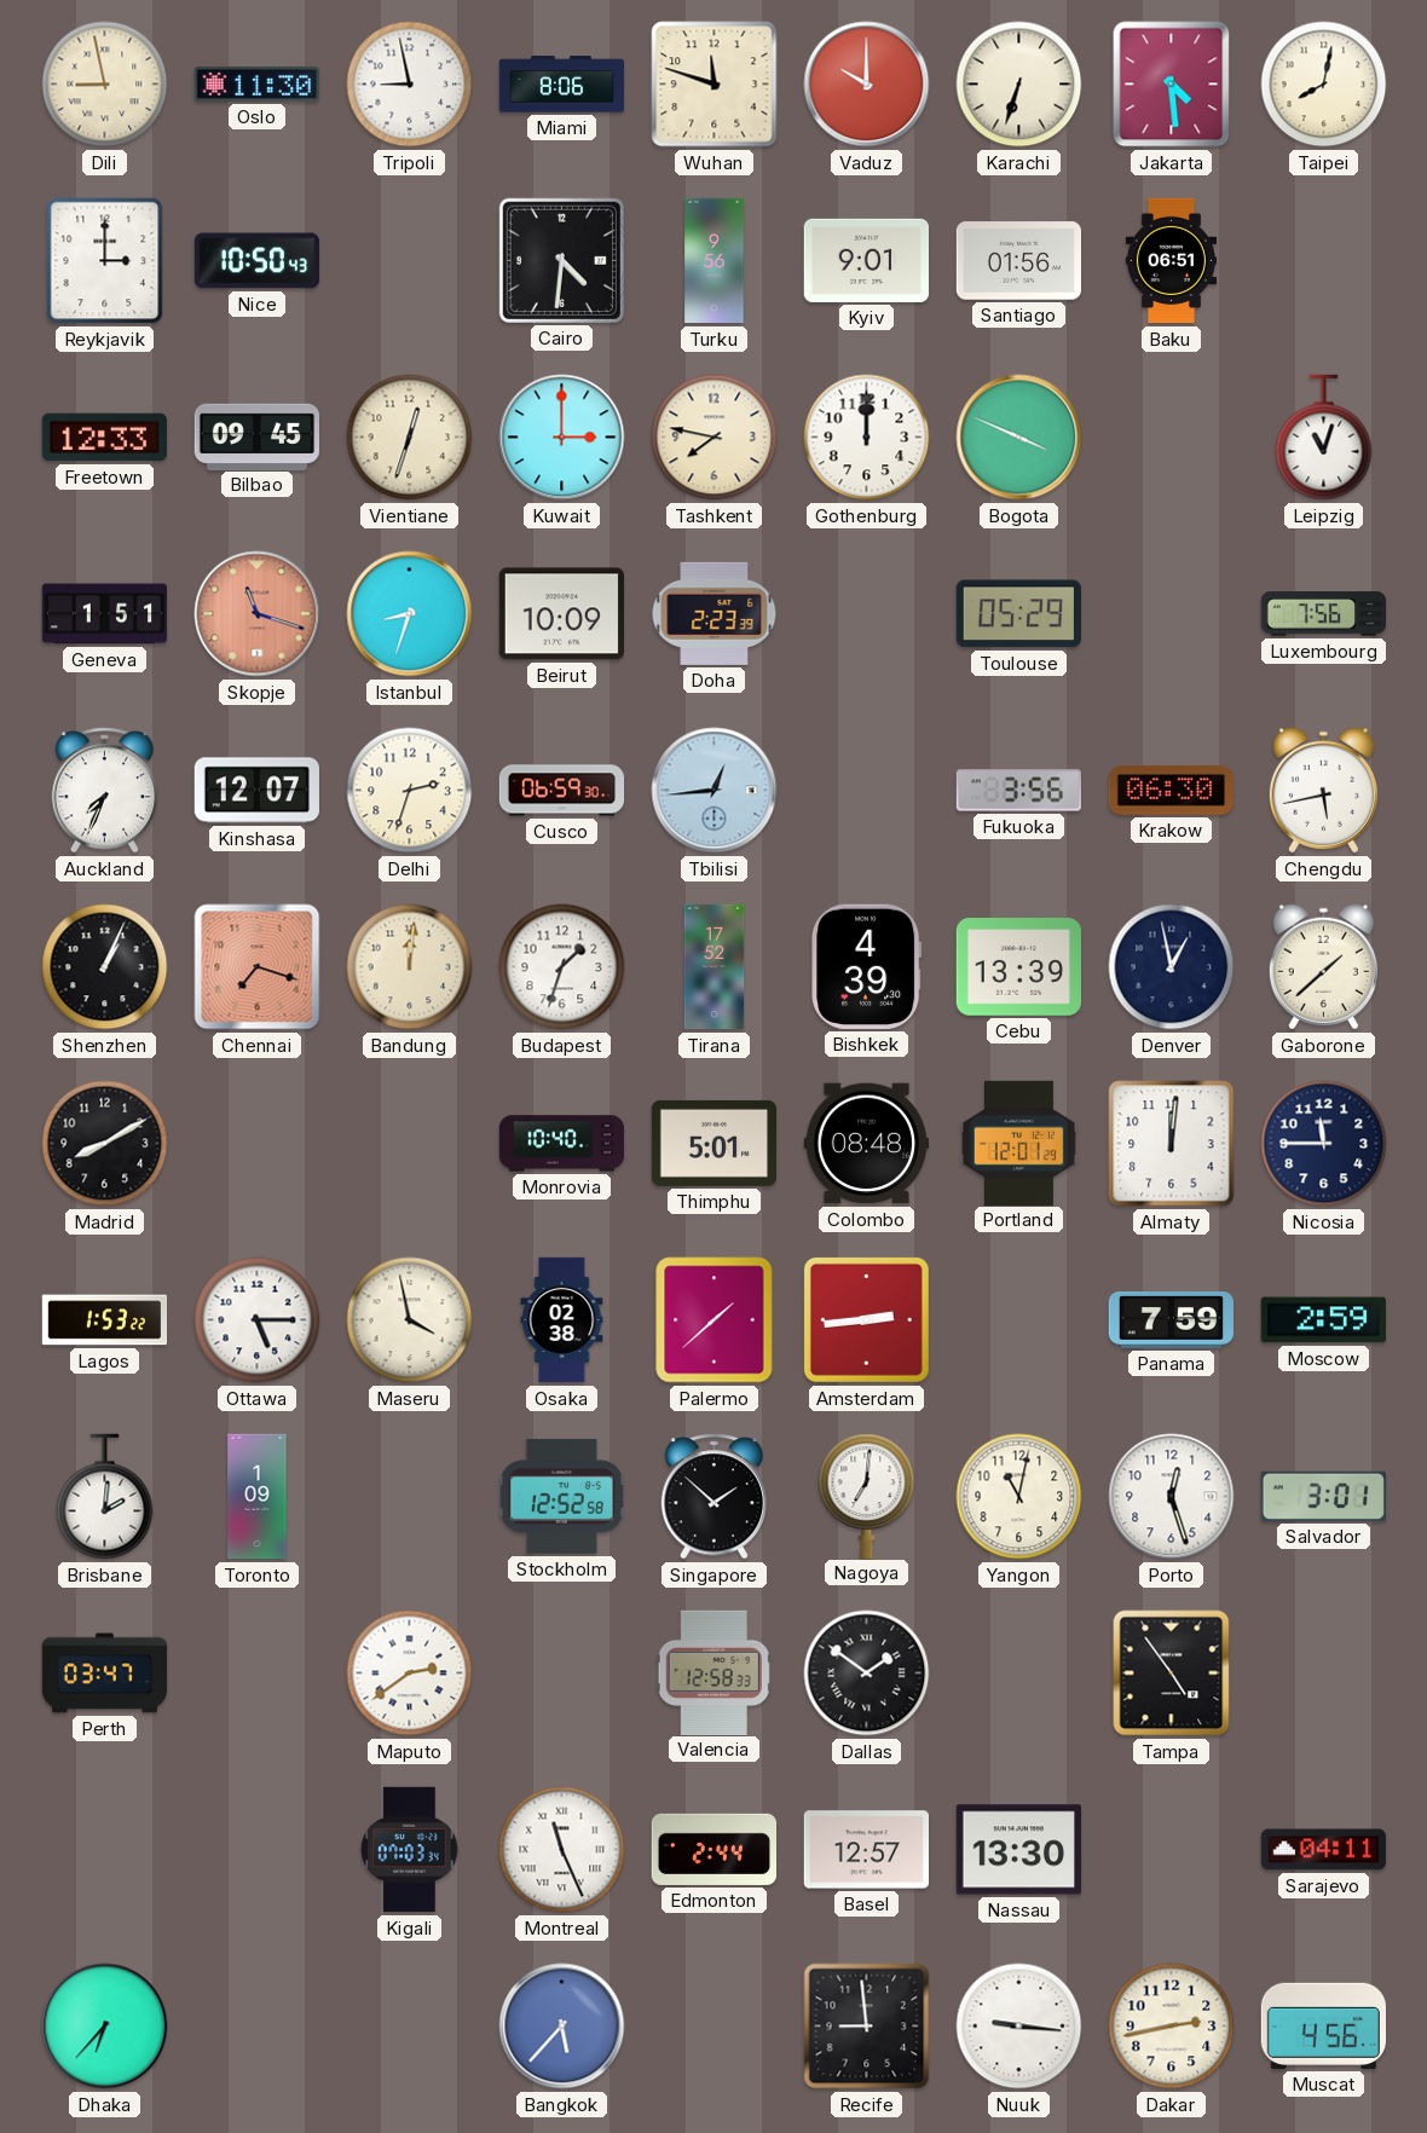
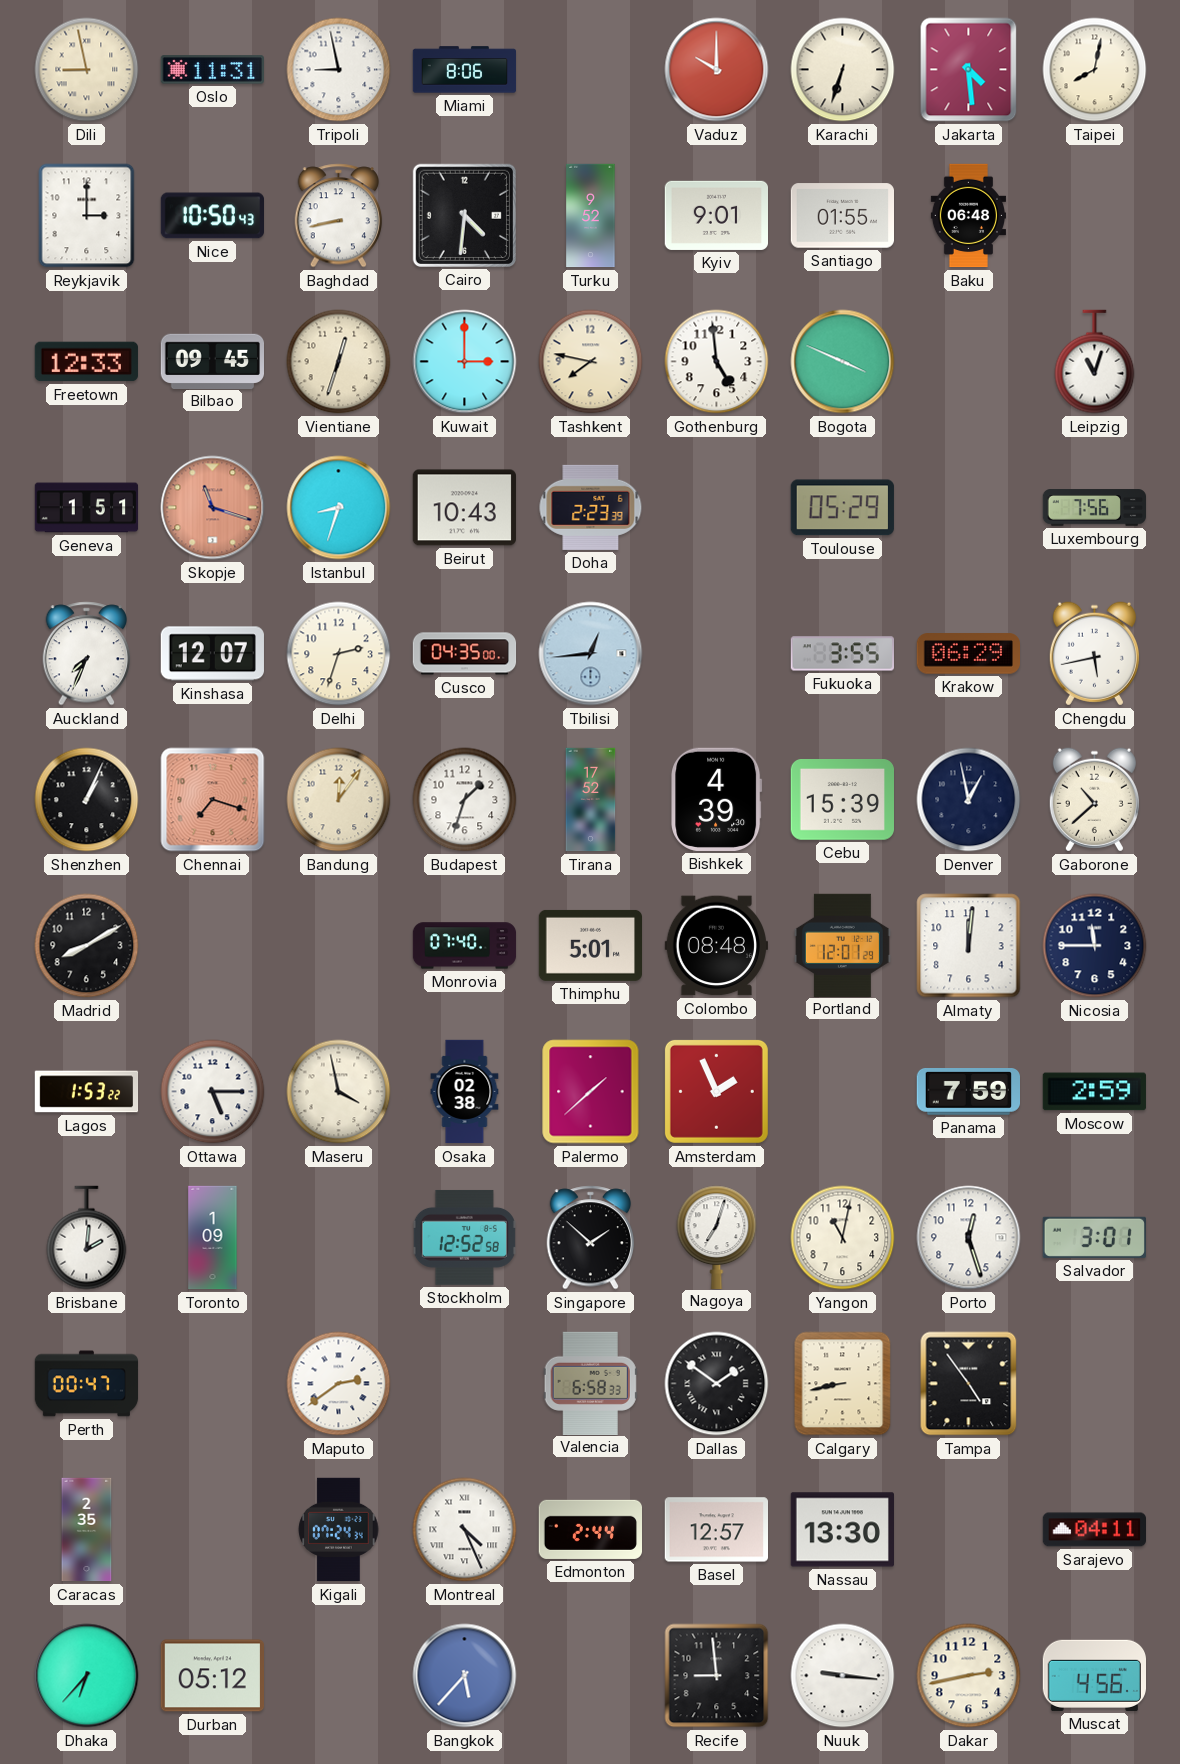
Oslo: 11:30 -> 11:31
Wuhan: 11:48 -> none
Baghdad: none -> 8:43
Turku: 9:56 -> 9:52
Santiago: 01:56 -> 01:55
Baku: 06:51 -> 06:48
Gothenburg: 12:00 -> 4:59
Beirut: 10:09 -> 10:43
Cusco: 06:59 -> 04:35
Fukuoka: 3:56 -> 3:55
Krakow: 06:30 -> 06:29
Bandung: 12:01 -> 12:06
Cebu: 13:39 -> 15:39
Gaborone: 1:38 -> 10:38
Monrovia: 10:40 -> 07:40
Amsterdam: 2:44 -> 1:56
Nagoya: 7:01 -> 7:03
Perth: 03:47 -> 00:47
Valencia: 12:58 -> 6:58
Calgary: none -> 8:43
Caracas: none -> 2:35
Kigali: 07:03 -> 07:24
Montreal: 11:26 -> 4:26
Durban: none -> 05:12
